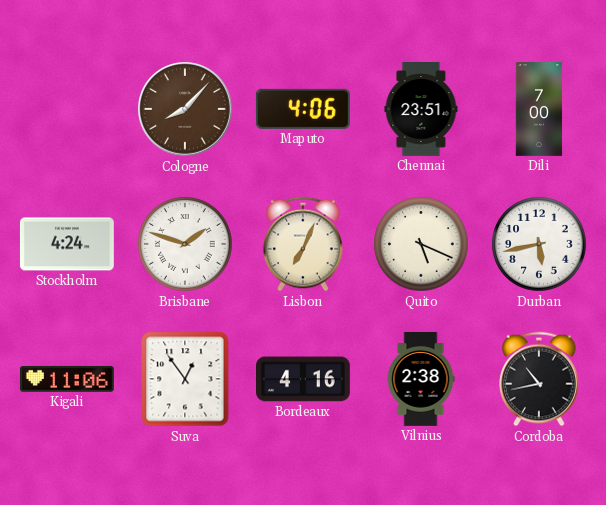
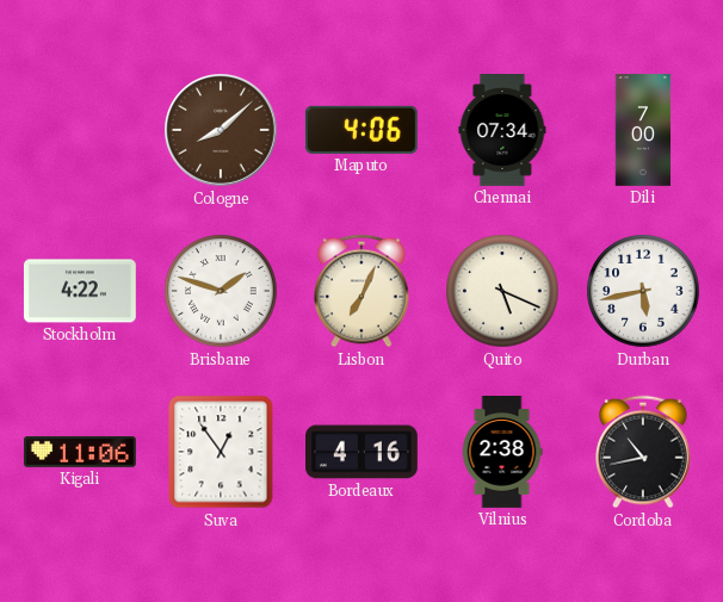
Cologne: 8:07 -> 8:08
Chennai: 23:51 -> 07:34
Stockholm: 4:24 -> 4:22
